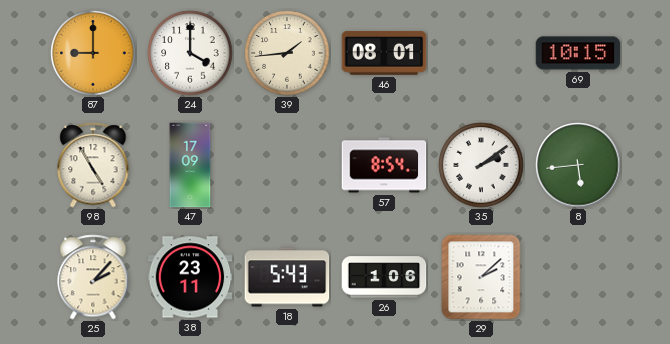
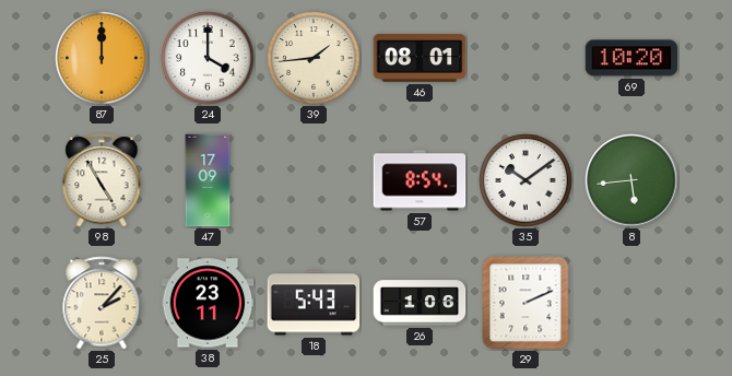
87: 9:00 -> 12:00
69: 10:15 -> 10:20
35: 2:09 -> 10:09
29: 2:08 -> 2:11
